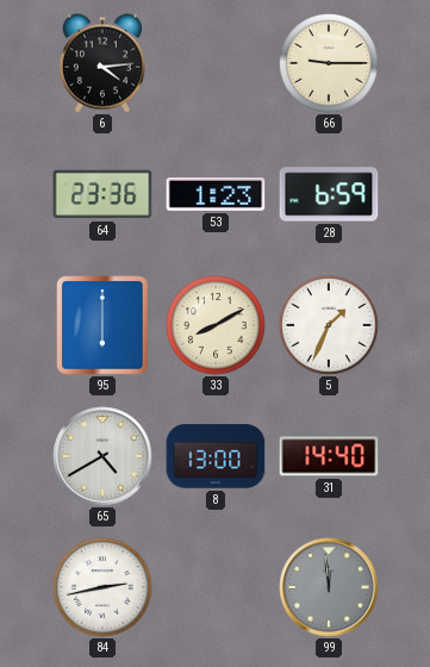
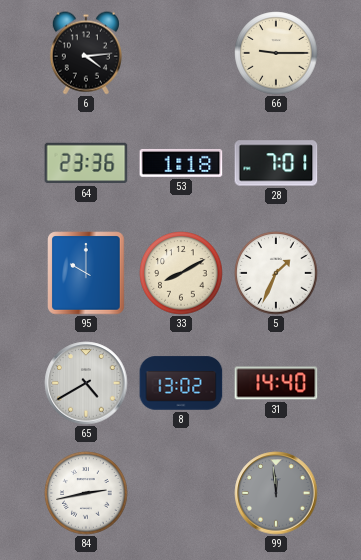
53: 1:23 -> 1:18
28: 6:59 -> 7:01
95: 6:00 -> 10:00
8: 13:00 -> 13:02
